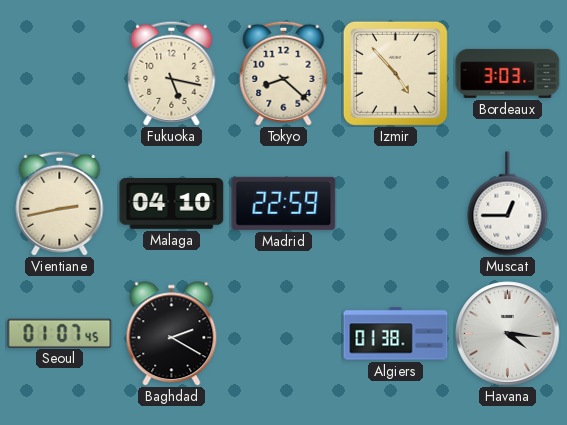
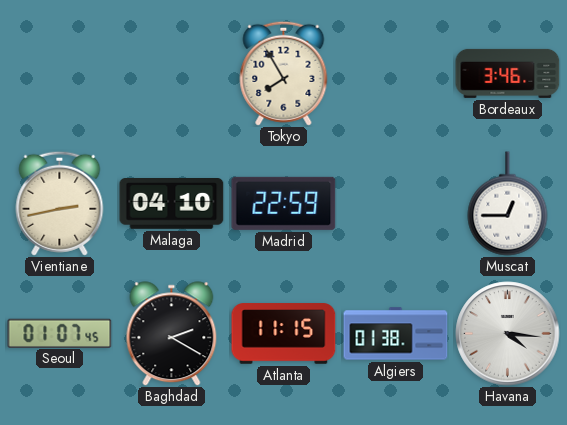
Fukuoka: 5:17 -> none
Tokyo: 8:22 -> 7:55
Izmir: 4:53 -> none
Bordeaux: 3:03 -> 3:46
Atlanta: none -> 11:15
